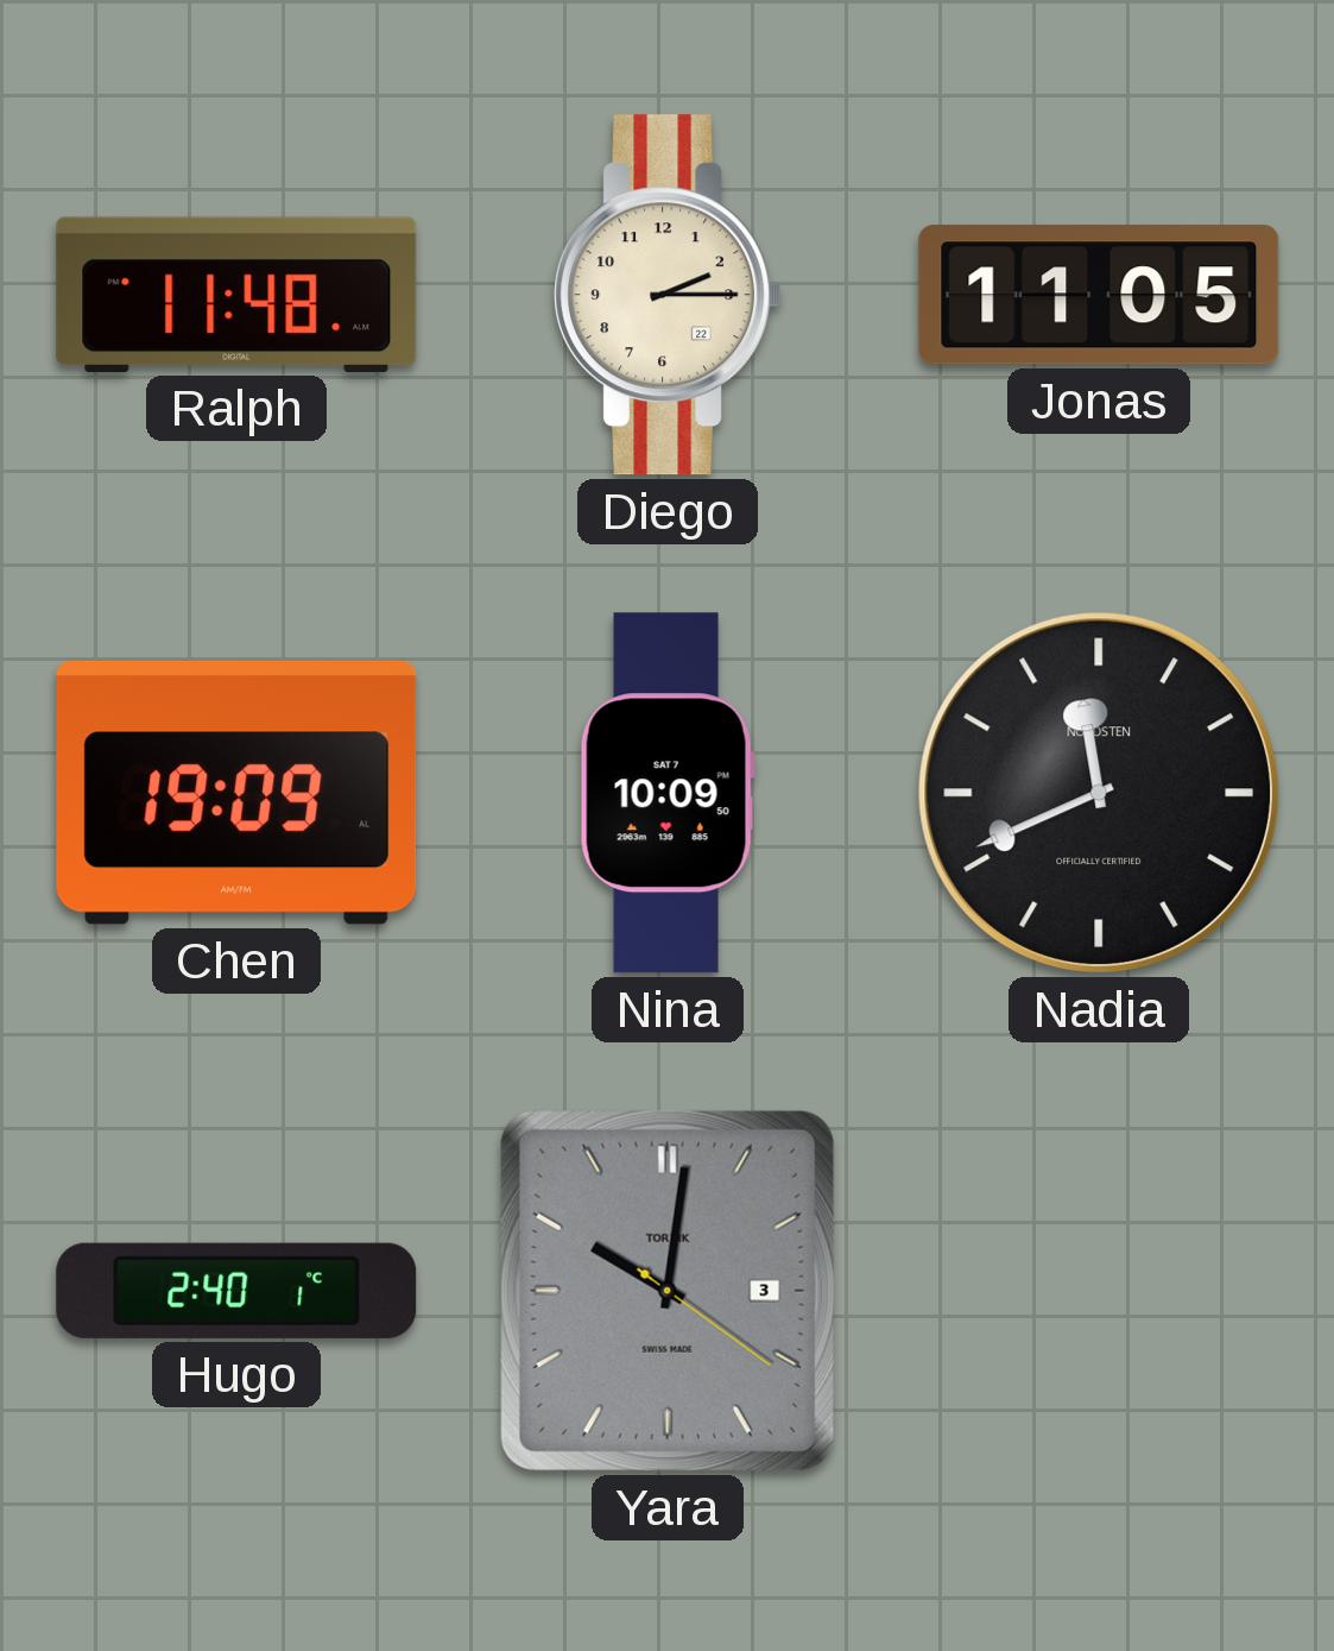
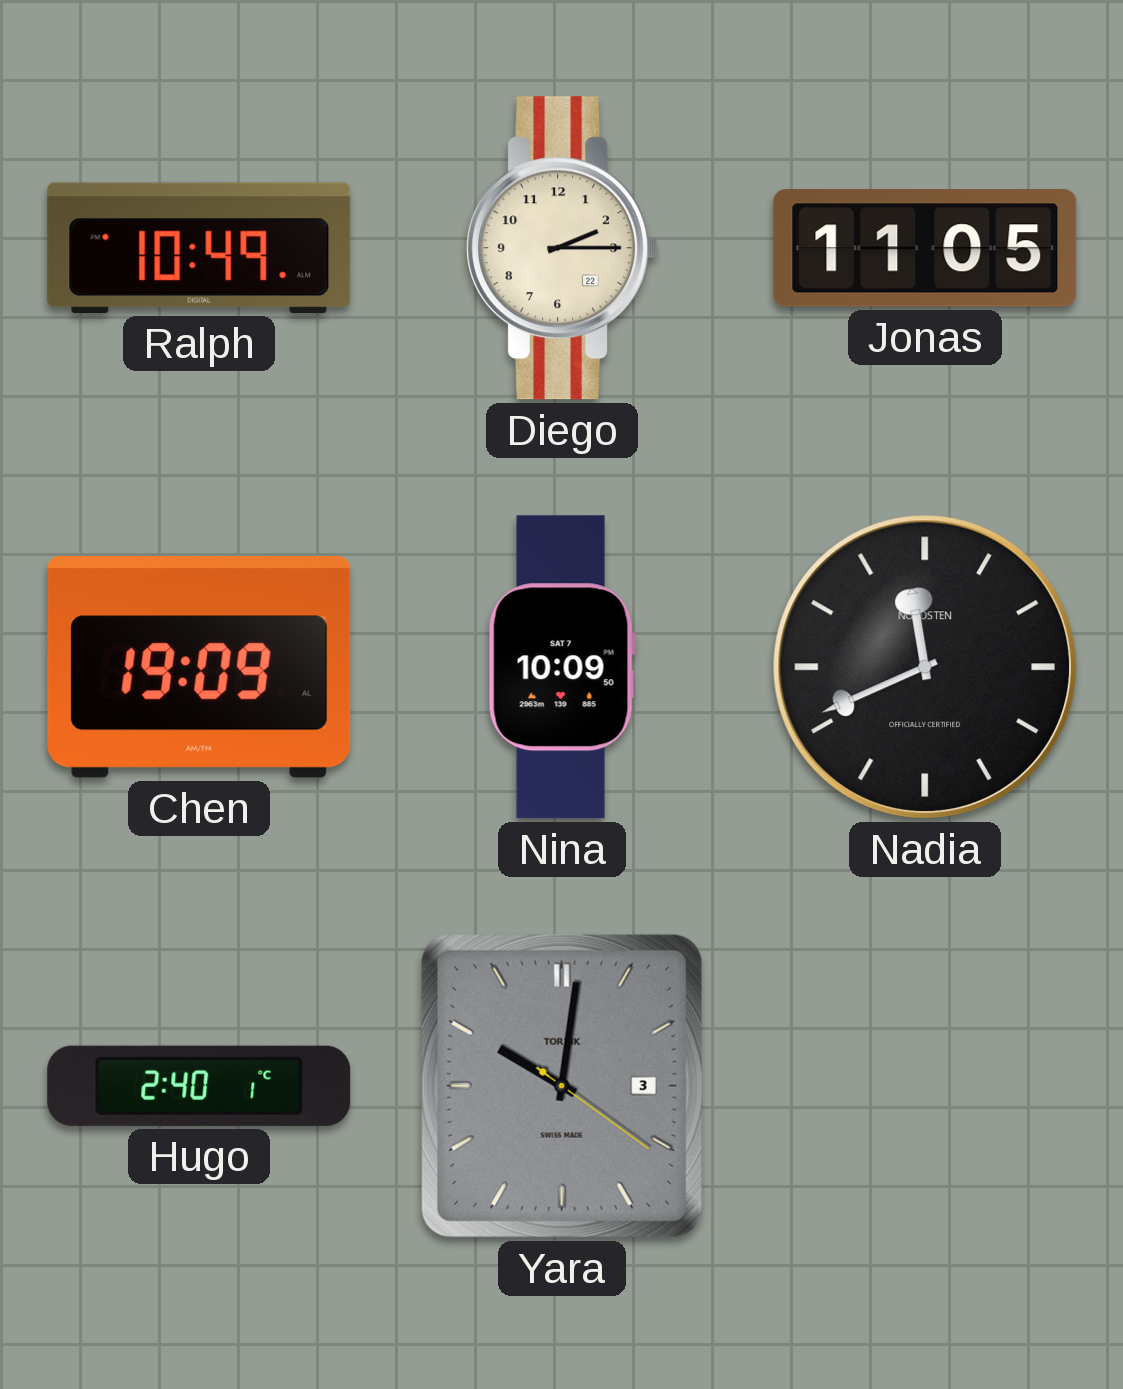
Ralph: 11:48 -> 10:49
